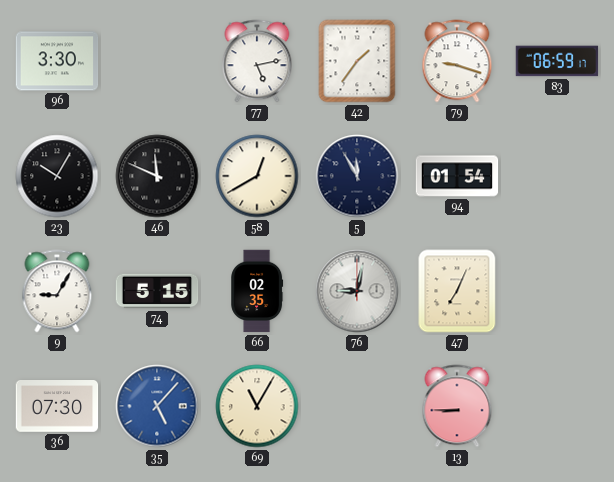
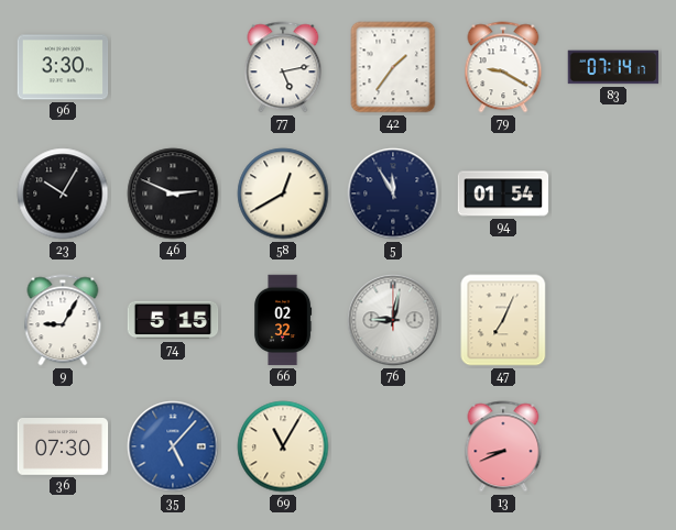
79: 9:18 -> 9:20
83: 06:59 -> 07:14
46: 11:49 -> 2:49
66: 02:35 -> 02:32
13: 8:45 -> 8:41
